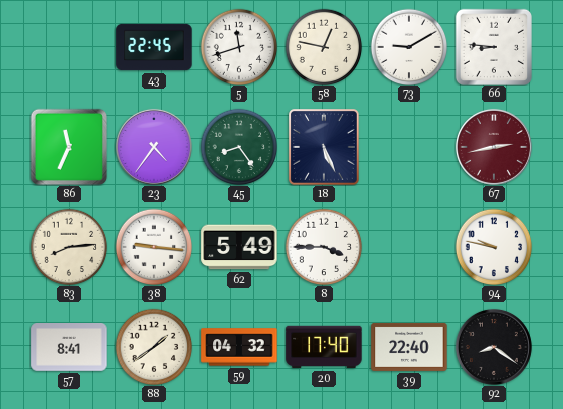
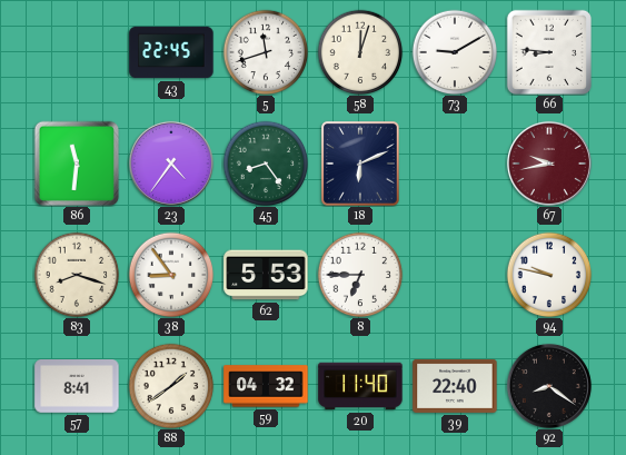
58: 12:47 -> 12:03
86: 11:34 -> 11:31
18: 5:26 -> 6:11
67: 2:43 -> 9:43
83: 8:14 -> 8:18
38: 9:16 -> 8:54
62: 5:49 -> 5:53
8: 3:45 -> 6:45
20: 17:40 -> 11:40
